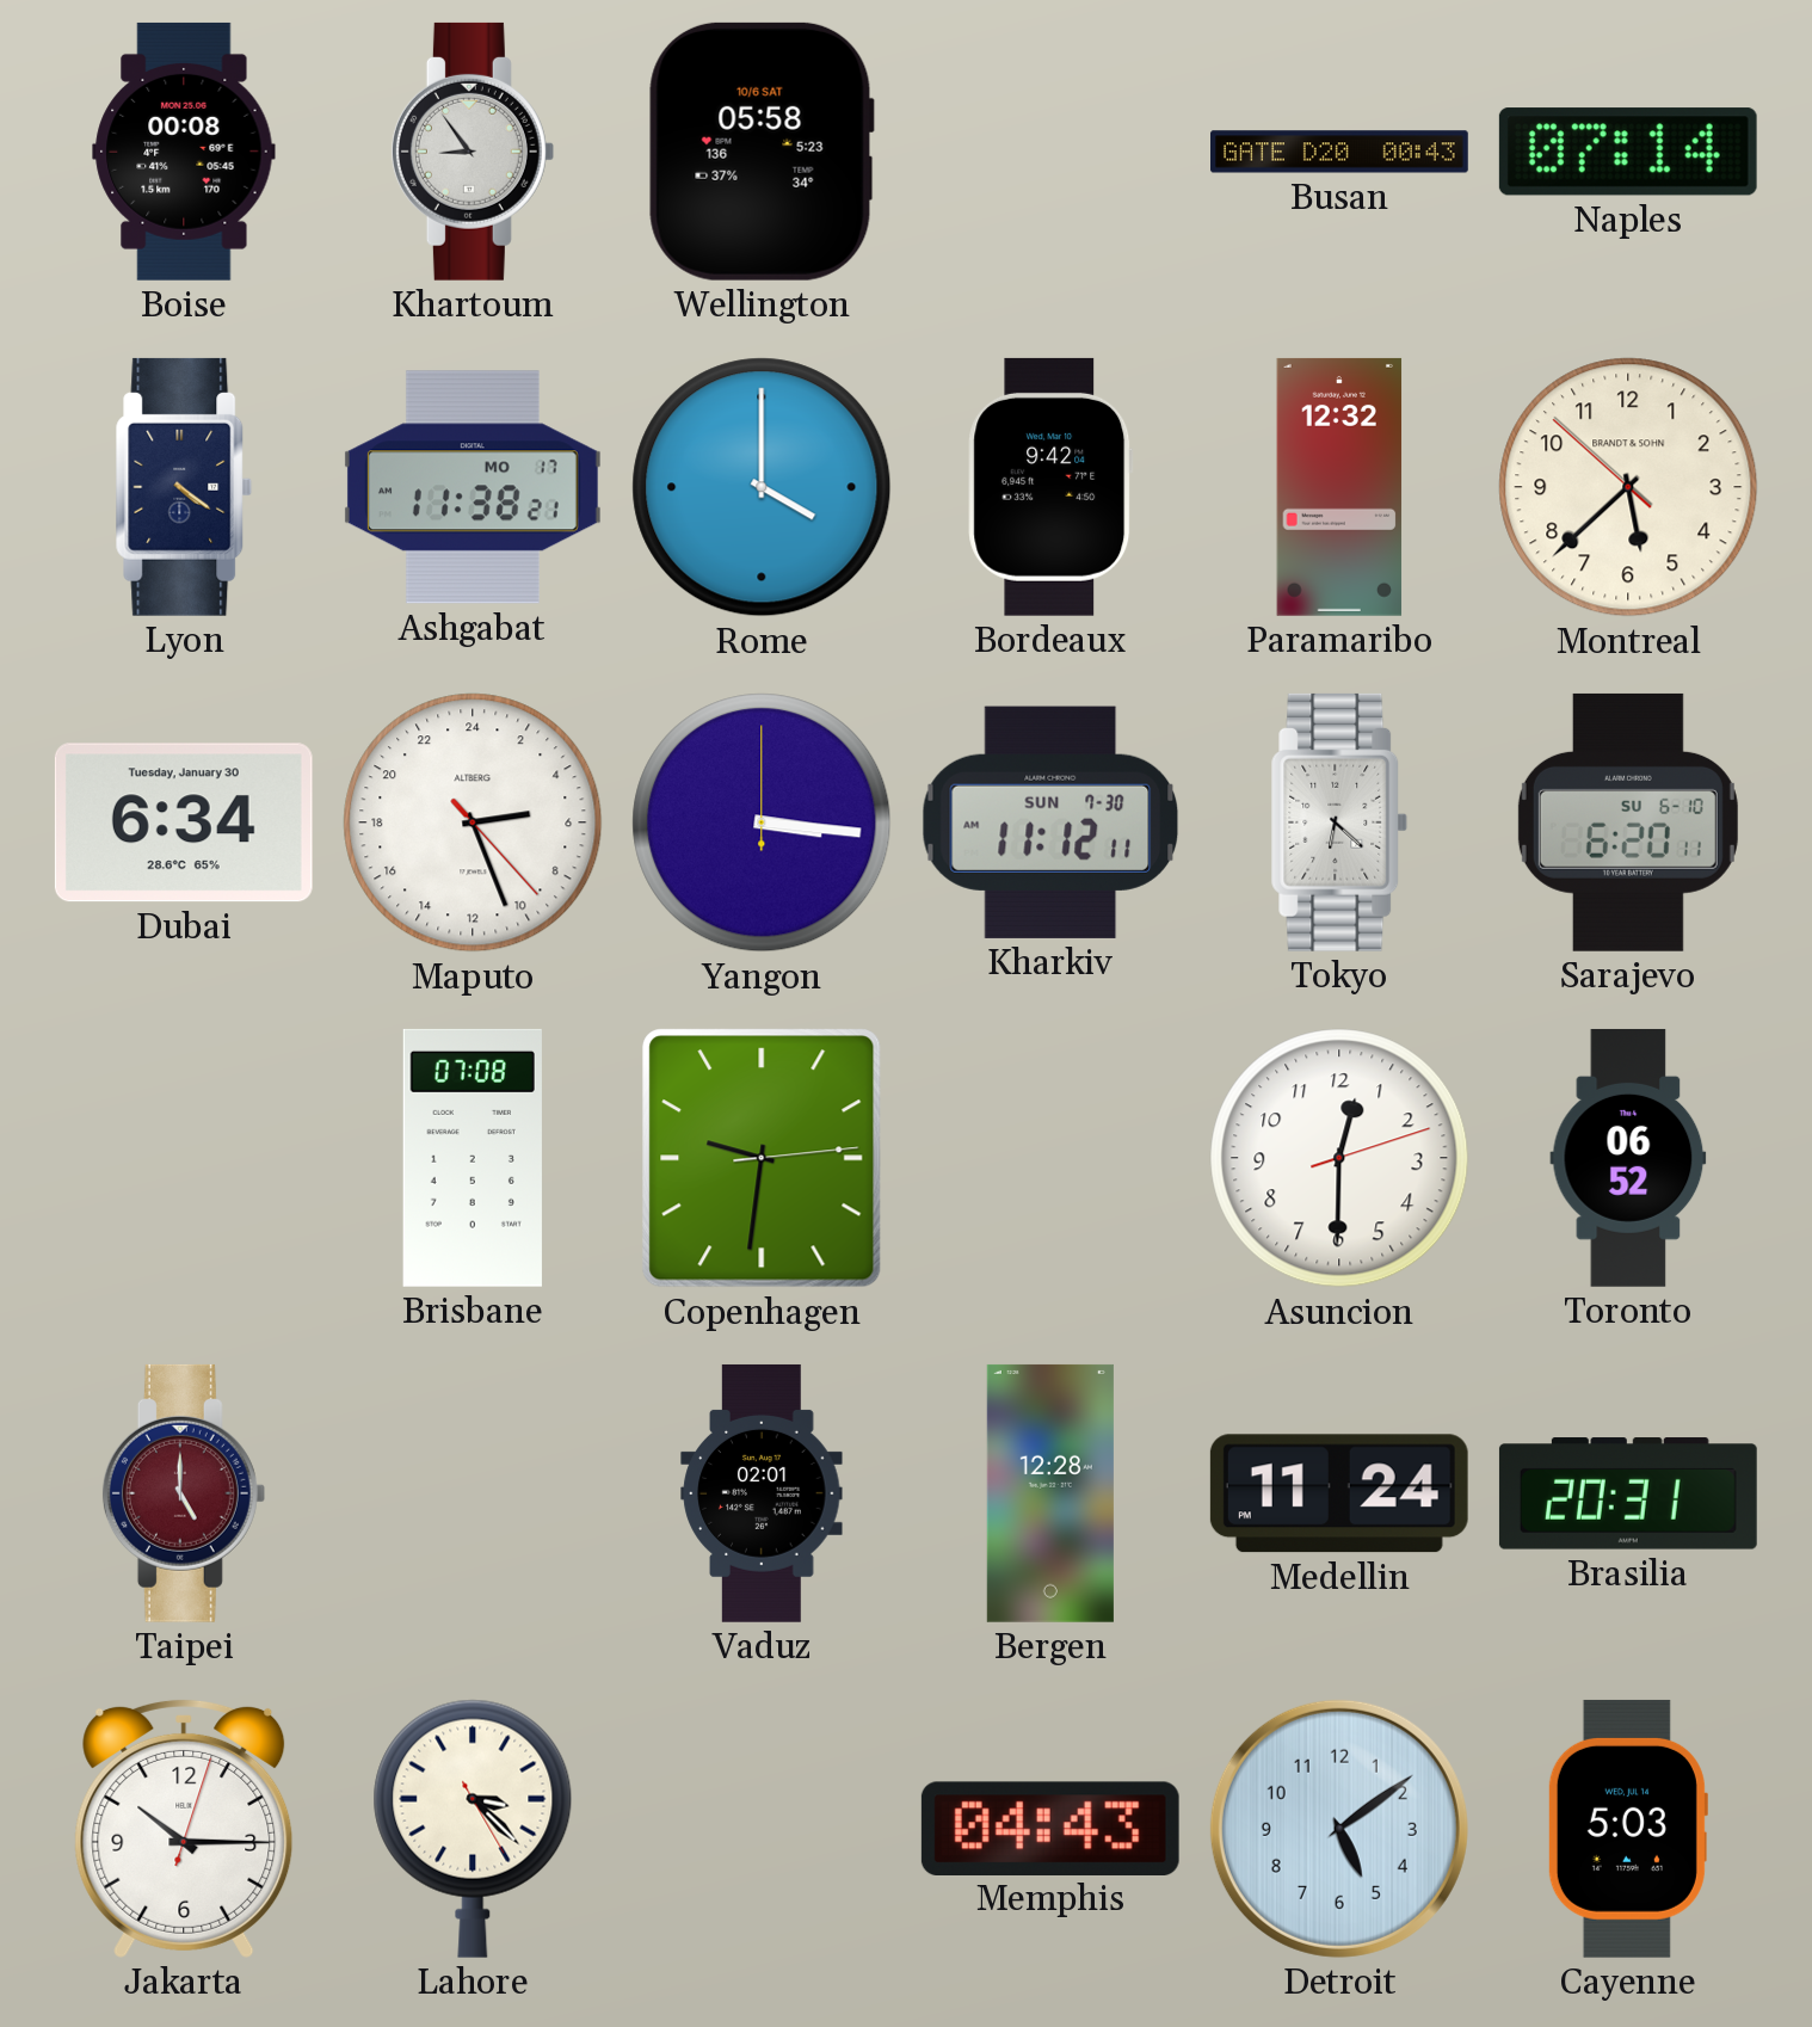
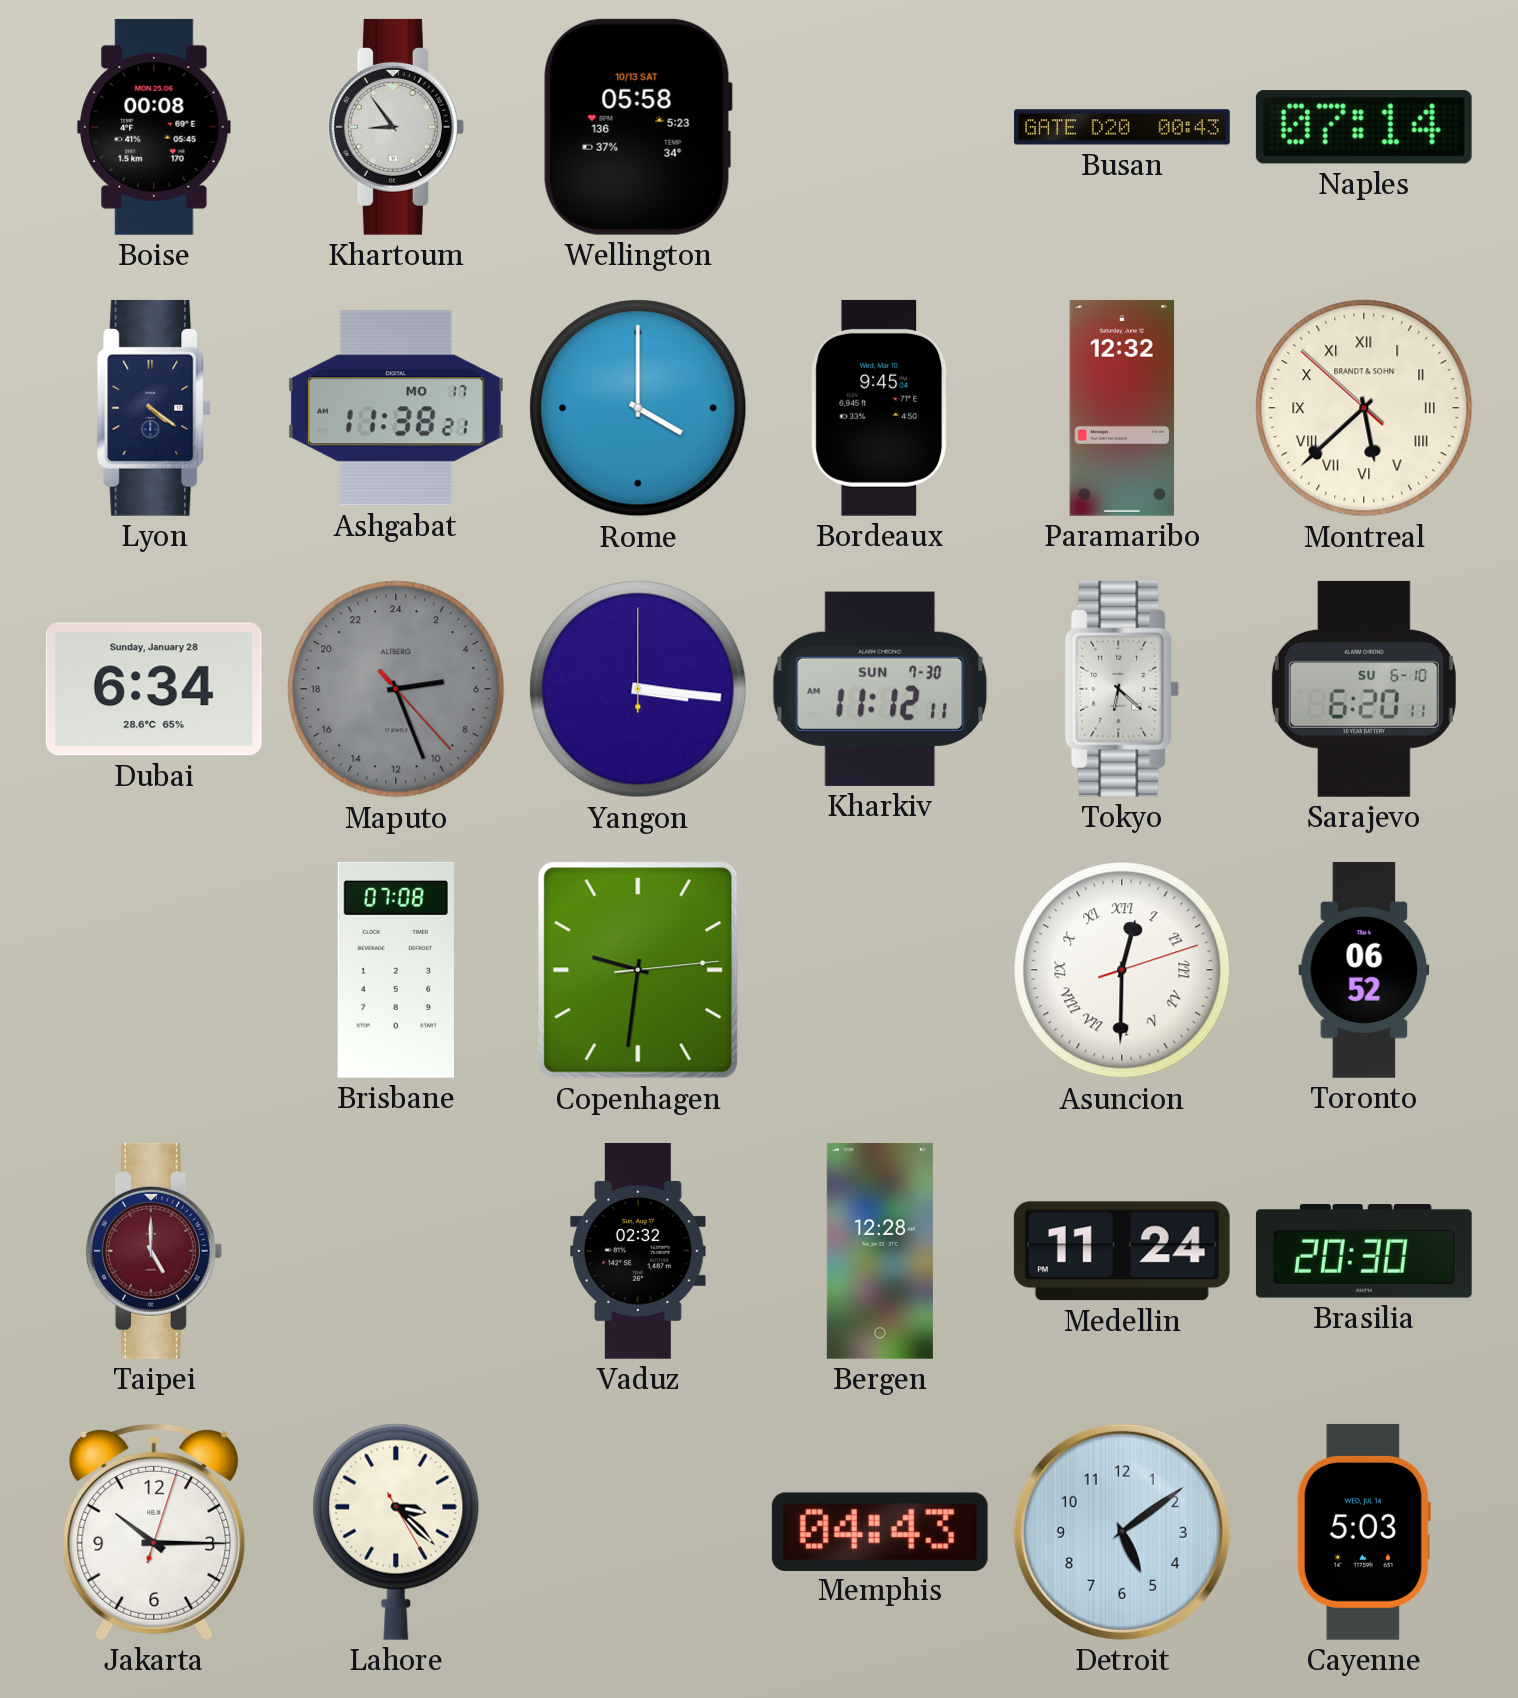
Wellington date: 10/6 SAT -> 10/13 SAT
Bordeaux: 9:42 -> 9:45
Montreal numerals: Arabic -> Roman
Dubai date: Tuesday, January 30 -> Sunday, January 28
Maputo dial: white -> grey
Asuncion numerals: Arabic -> Roman
Vaduz: 02:01 -> 02:32
Brasilia: 20:31 -> 20:30
